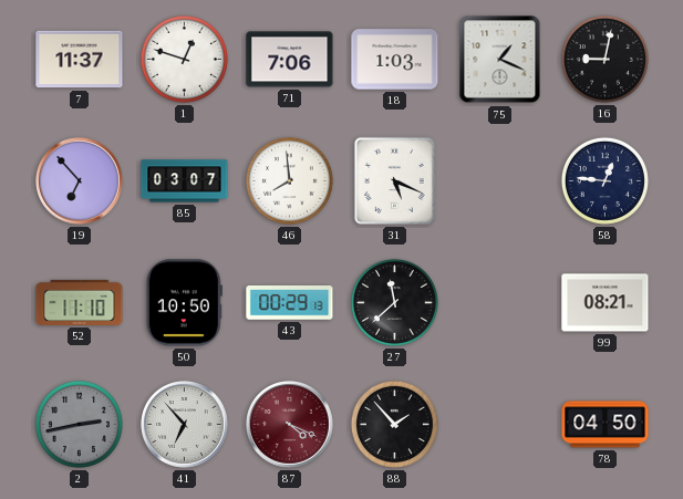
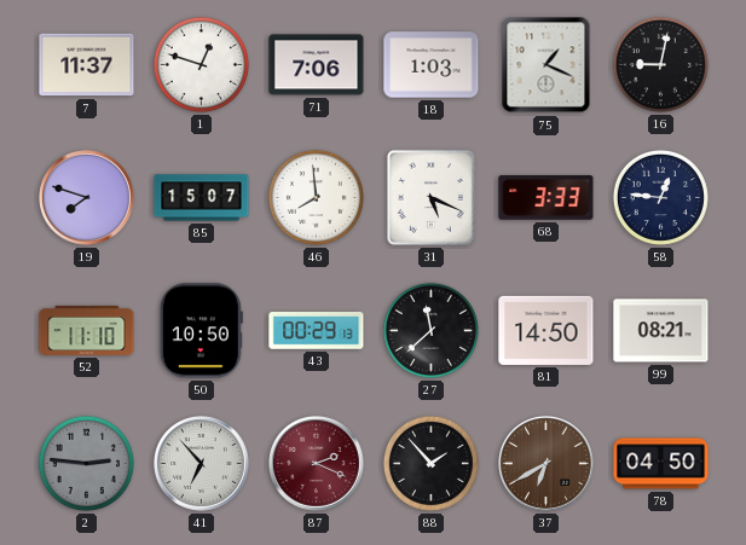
19: 6:53 -> 7:48
85: 03:07 -> 15:07
68: none -> 3:33
81: none -> 14:50
2: 2:43 -> 2:46
87: 4:19 -> 2:19
37: none -> 6:40
